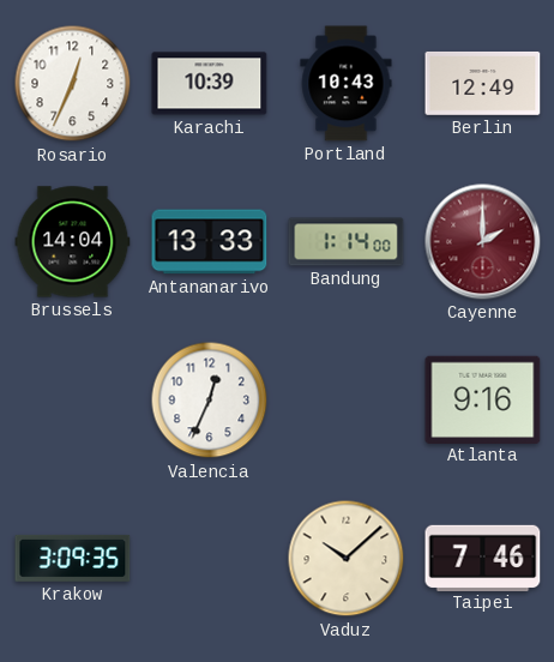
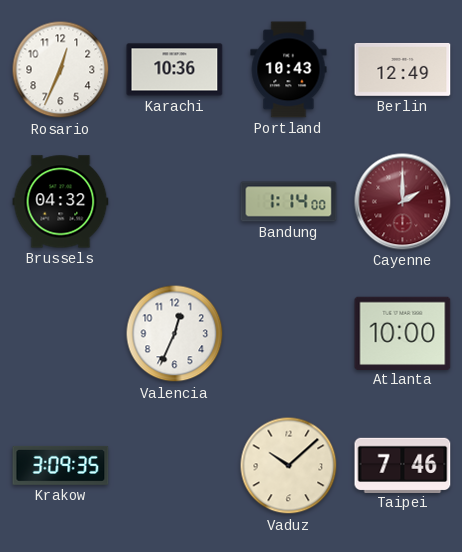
Karachi: 10:39 -> 10:36
Brussels: 14:04 -> 04:32
Antananarivo: 13:33 -> none
Atlanta: 9:16 -> 10:00
